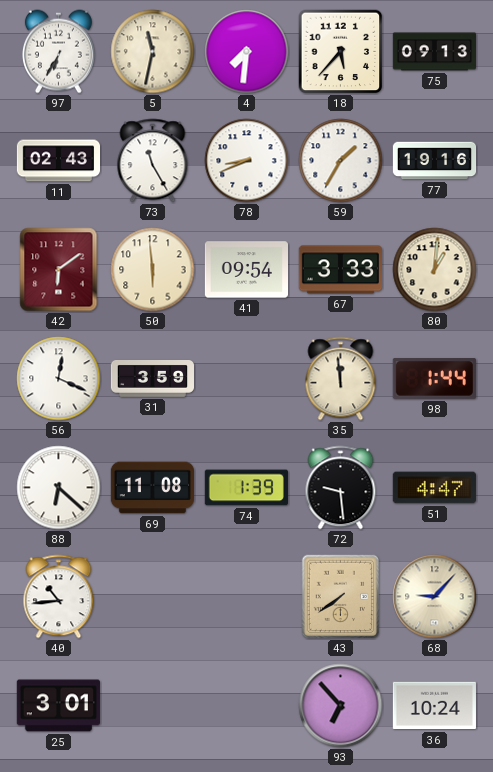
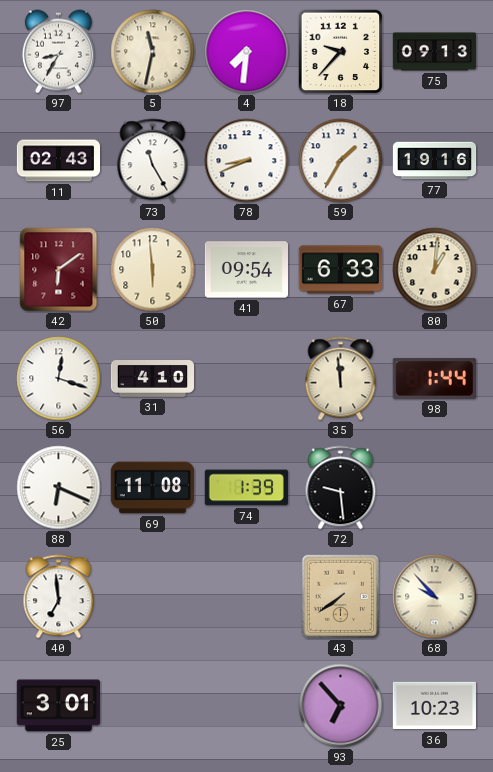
97: 6:35 -> 8:35
18: 5:37 -> 9:37
67: 3:33 -> 6:33
56: 12:19 -> 12:18
31: 3:59 -> 4:10
88: 6:22 -> 6:19
51: 4:47 -> none
40: 10:44 -> 6:59
68: 9:07 -> 9:53
36: 10:24 -> 10:23
